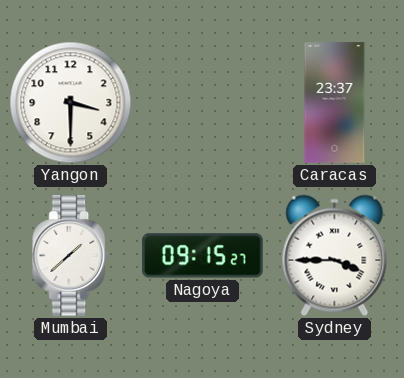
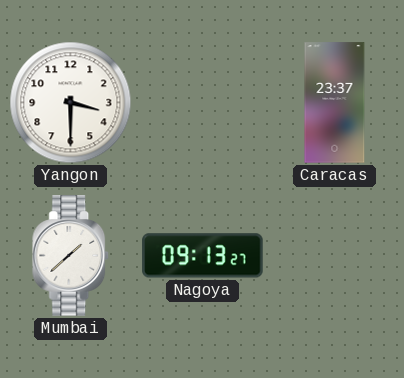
Nagoya: 09:15 -> 09:13
Sydney: 3:45 -> none
